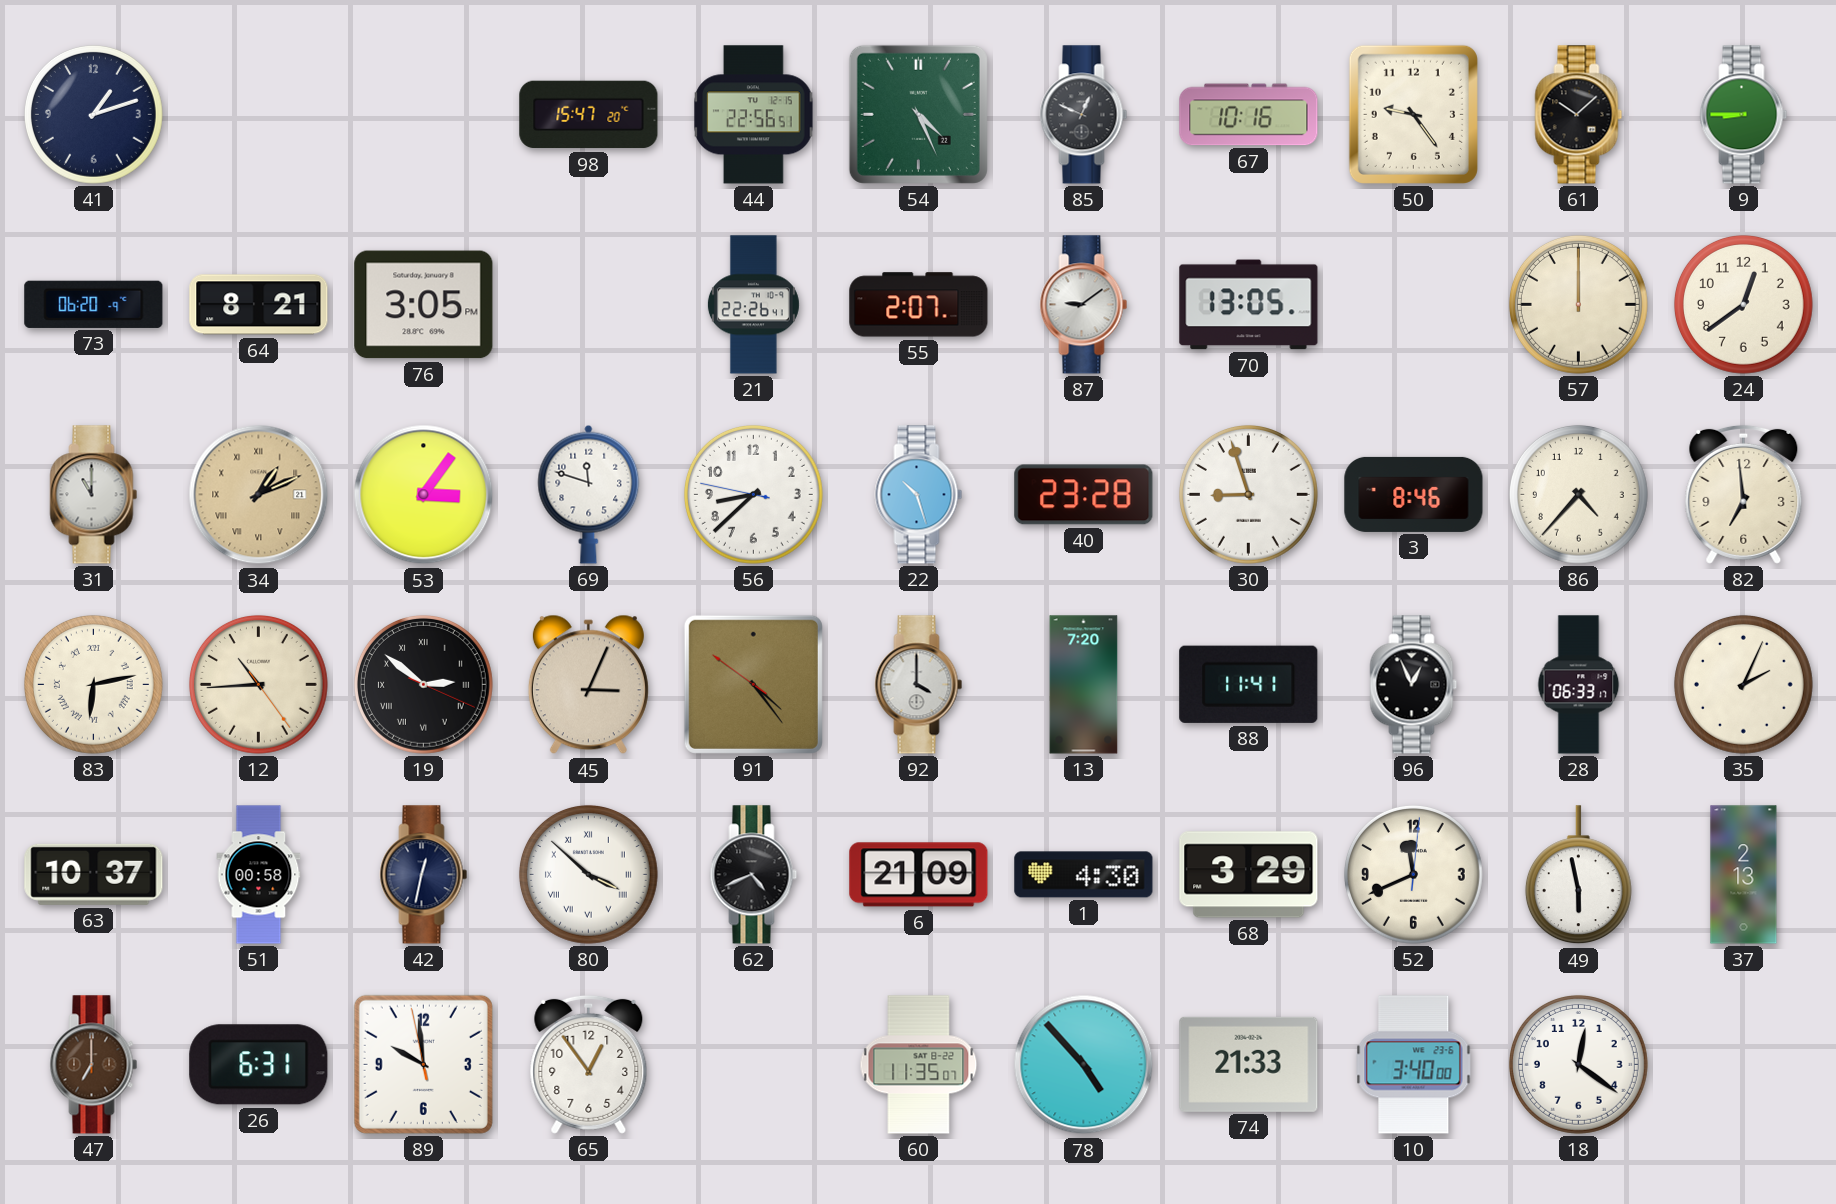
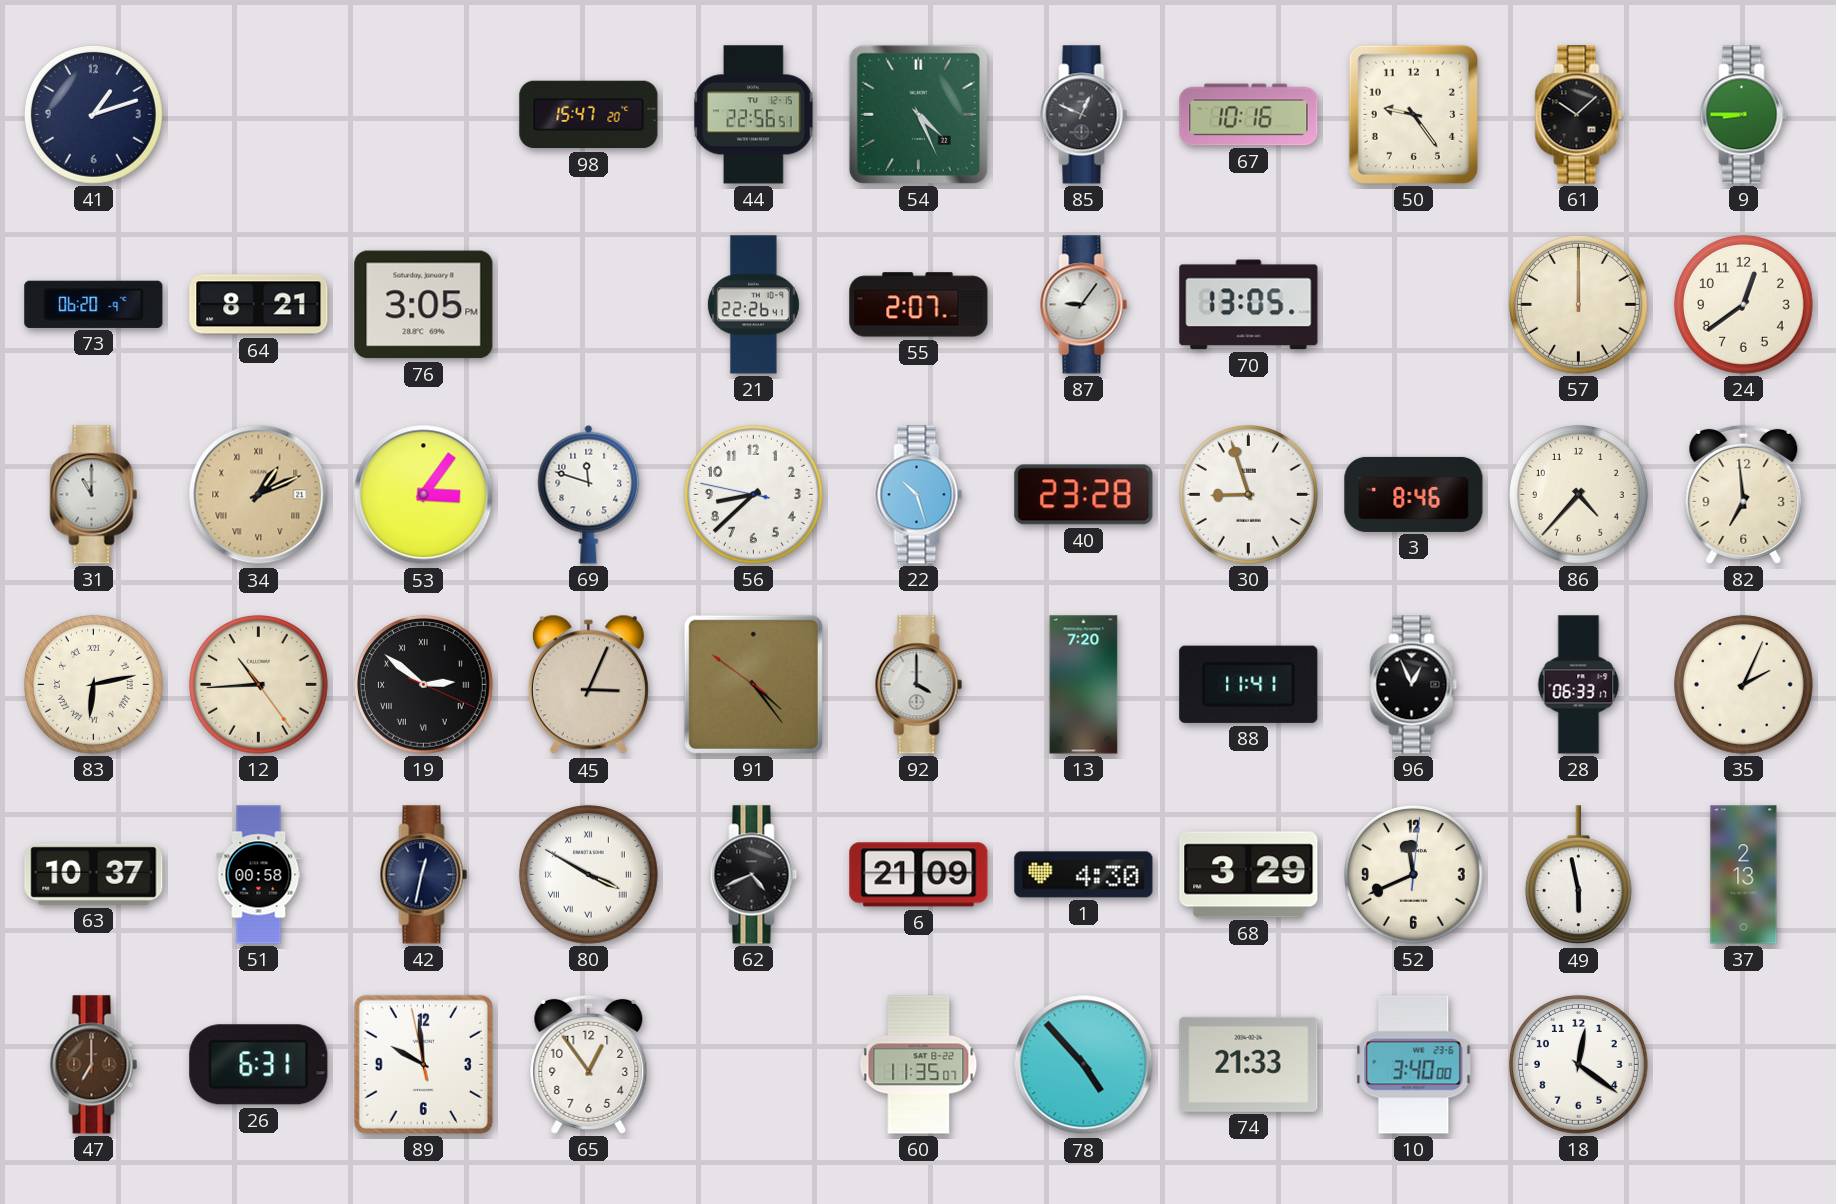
87: 9:09 -> 9:06
80: 3:52 -> 3:50
